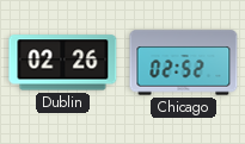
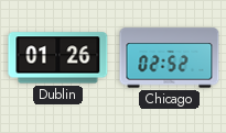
Dublin: 02:26 -> 01:26
